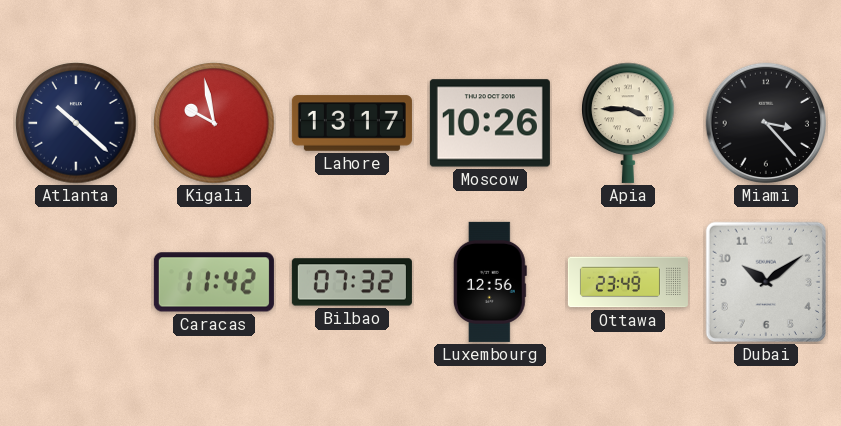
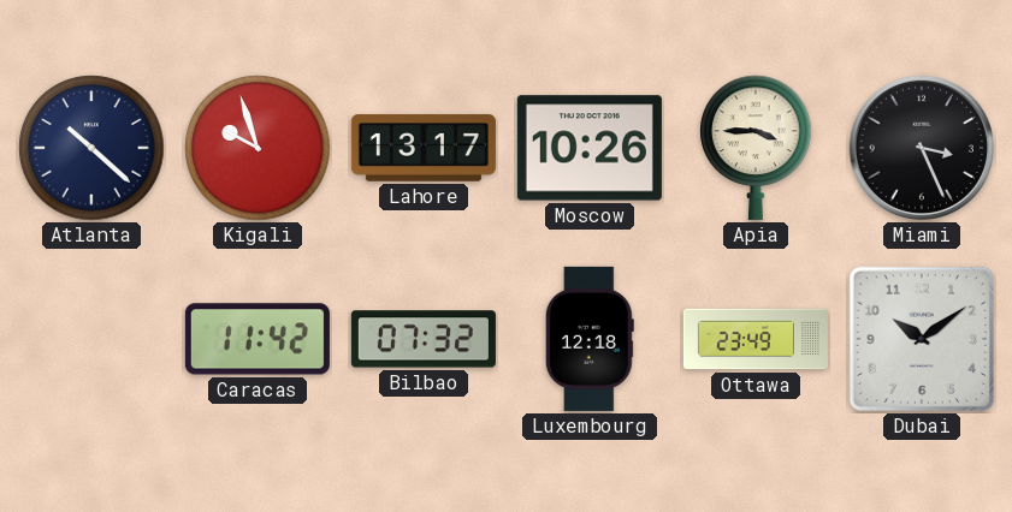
Kigali: 9:58 -> 9:57
Miami: 3:23 -> 3:26
Luxembourg: 12:56 -> 12:18
